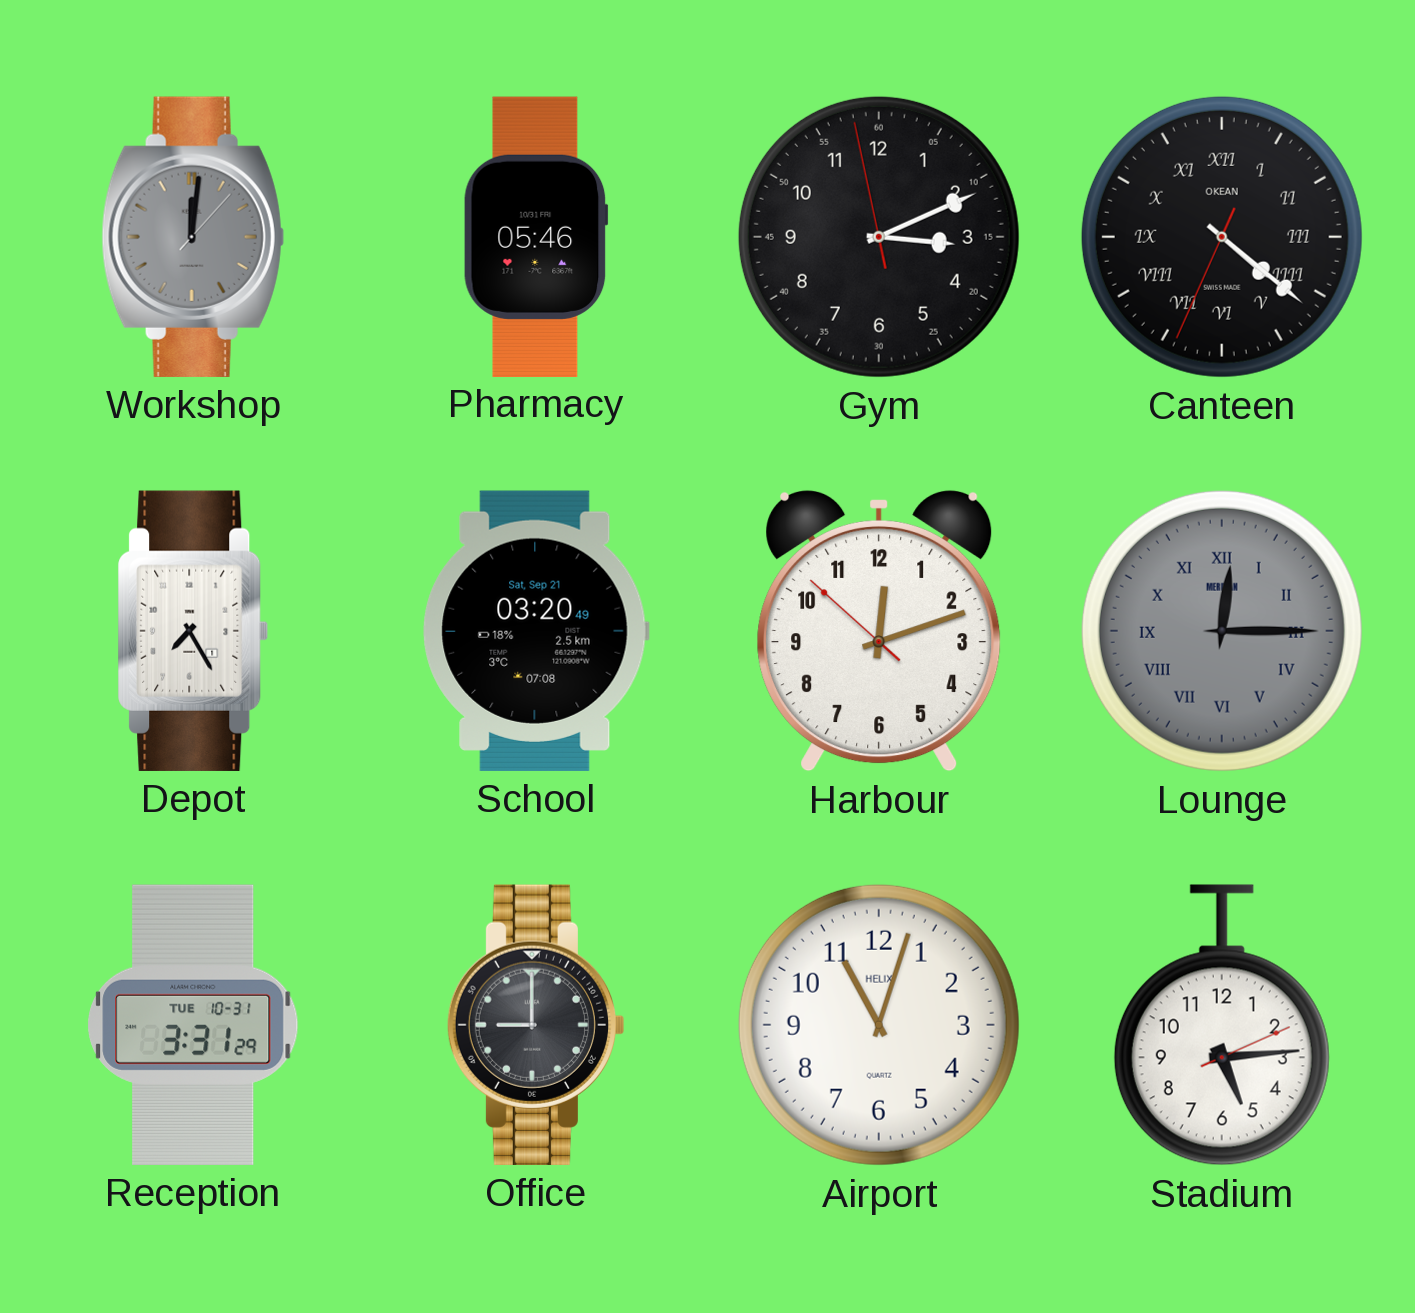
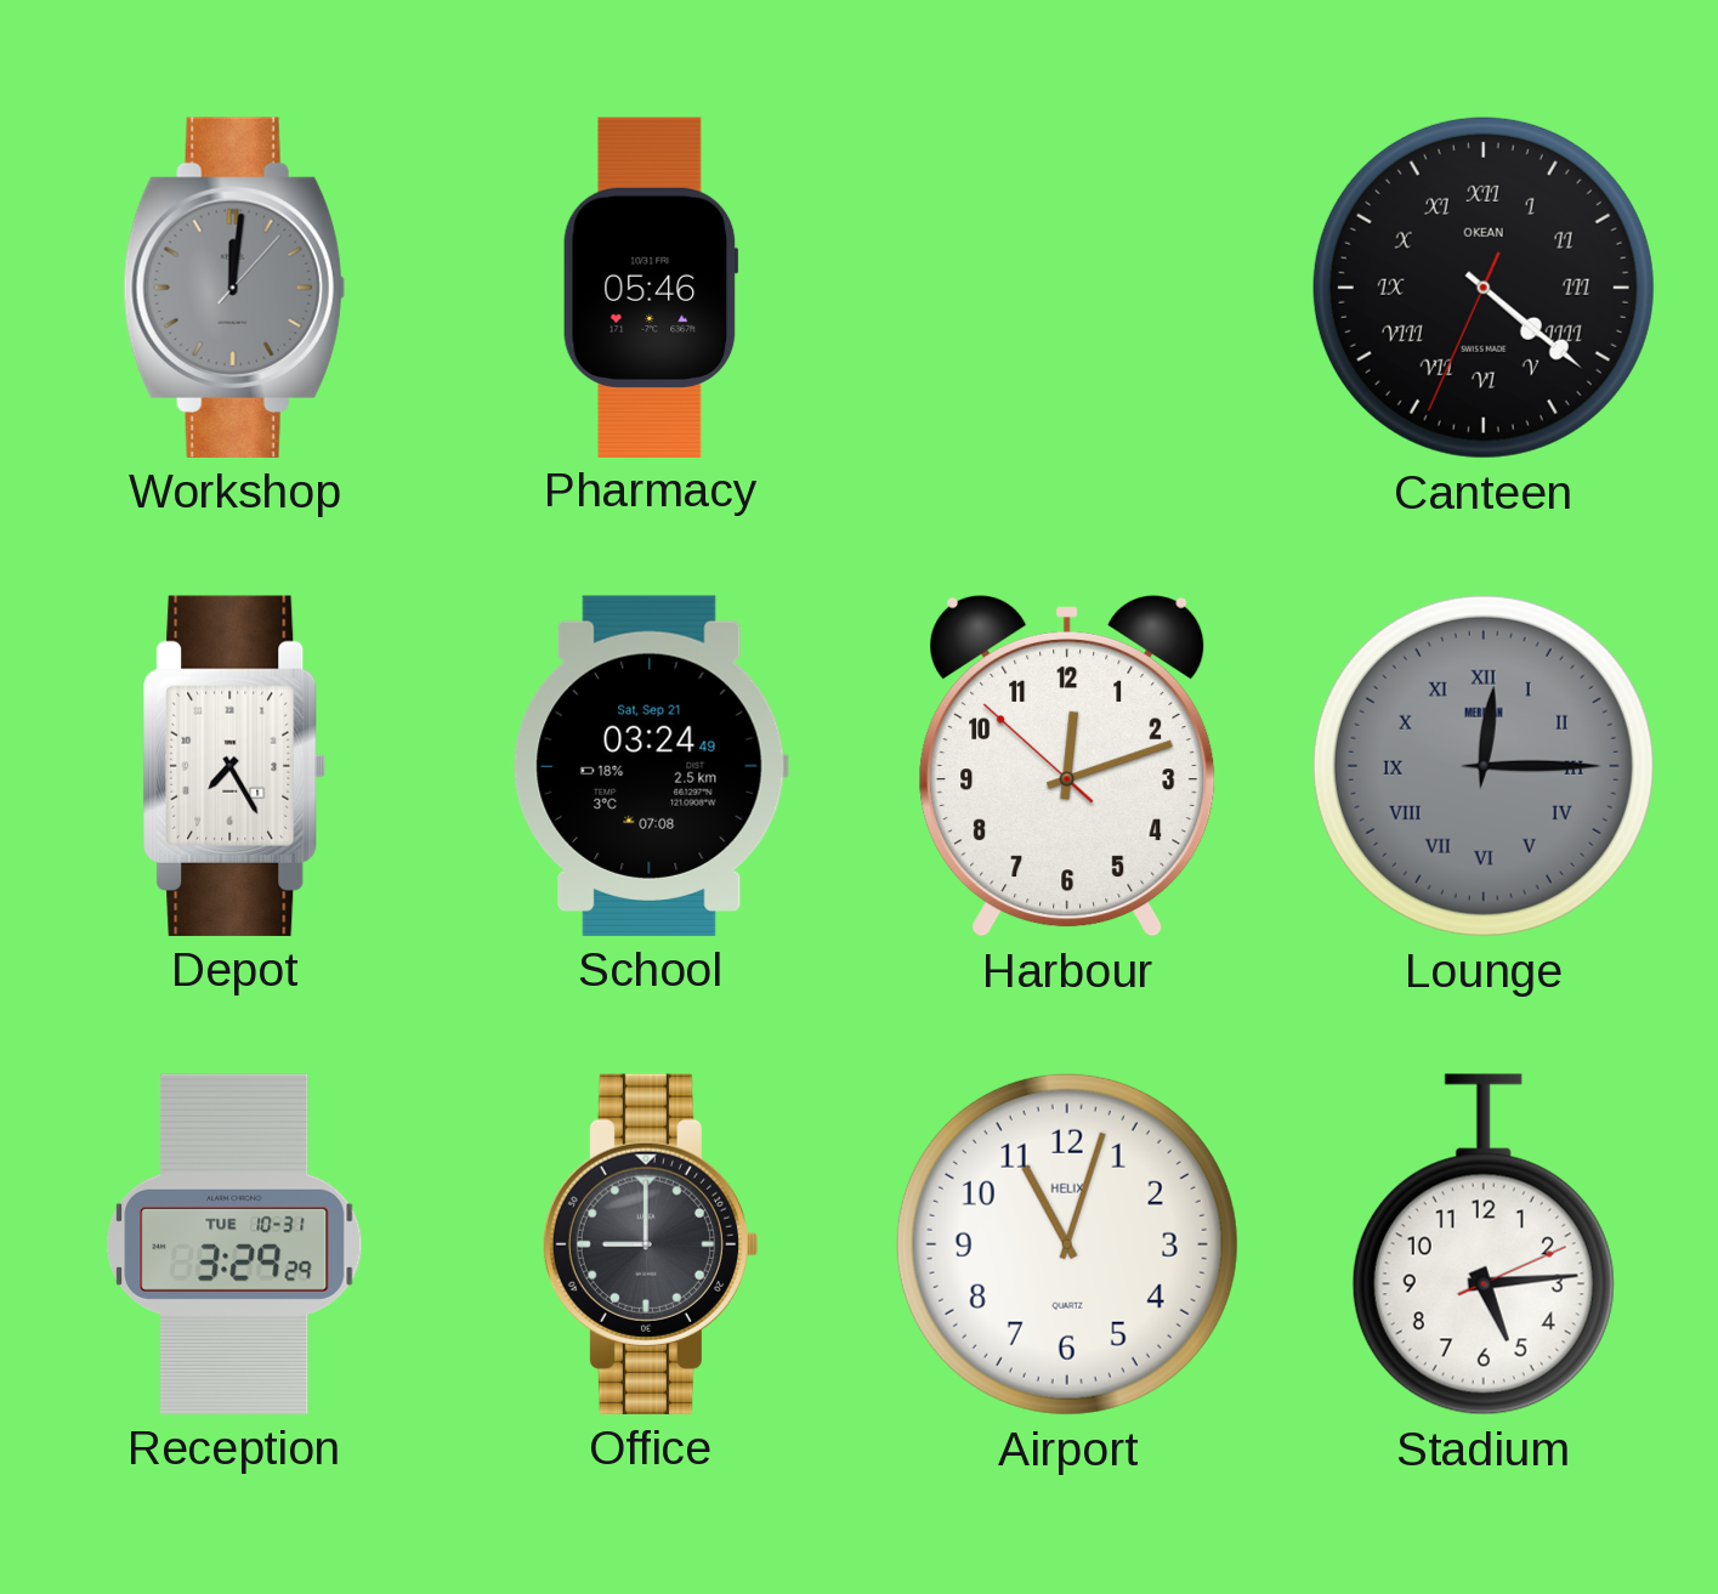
Gym: 3:10 -> none
School: 03:20 -> 03:24
Reception: 3:31 -> 3:29
